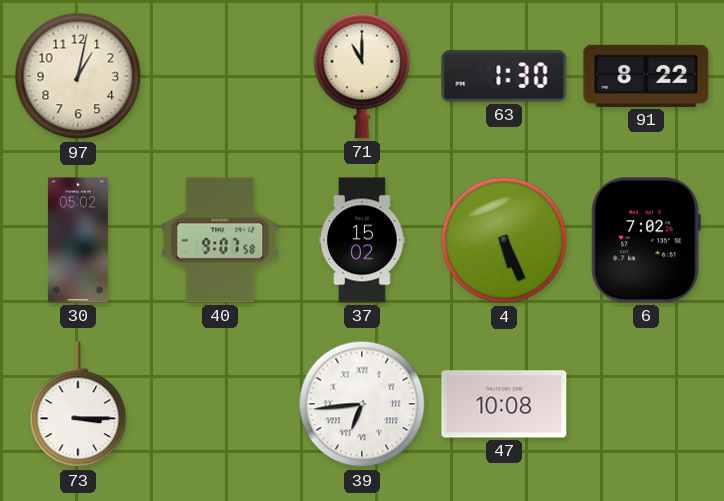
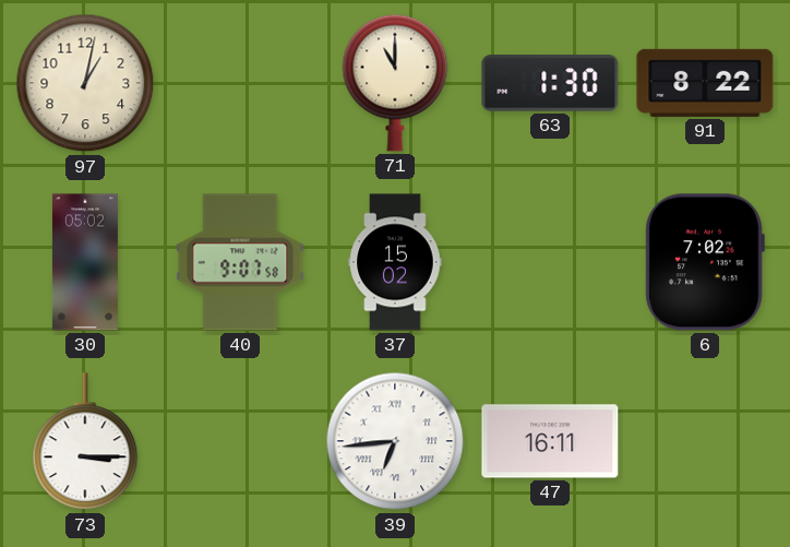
4: 5:26 -> none
47: 10:08 -> 16:11
